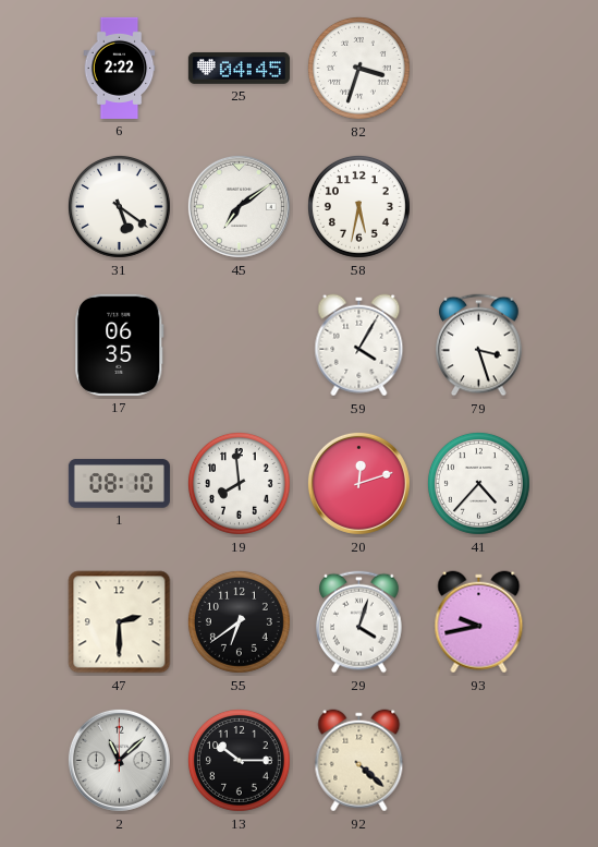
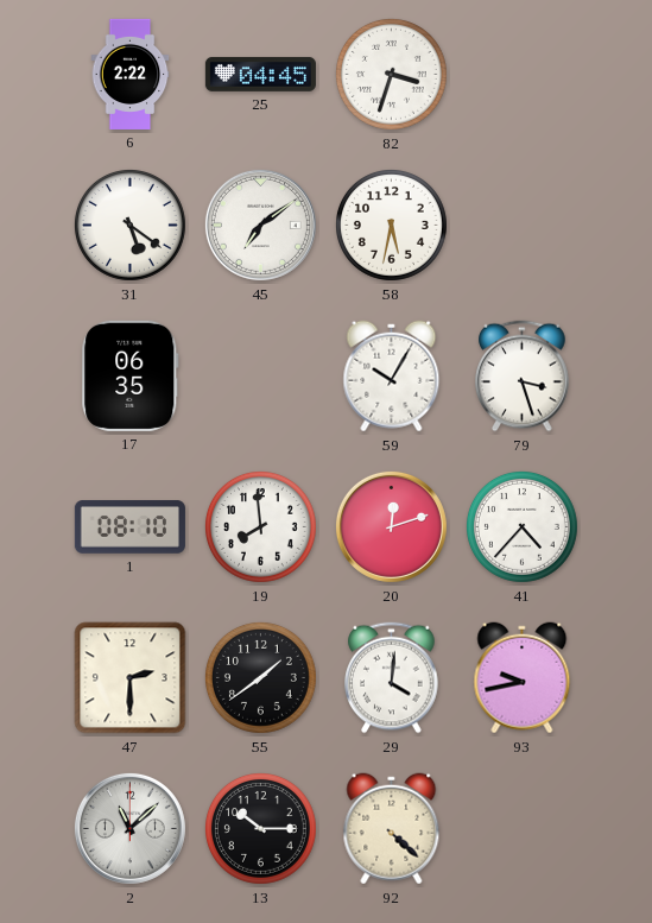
59: 4:05 -> 10:05
55: 6:39 -> 1:39
29: 4:03 -> 4:01
